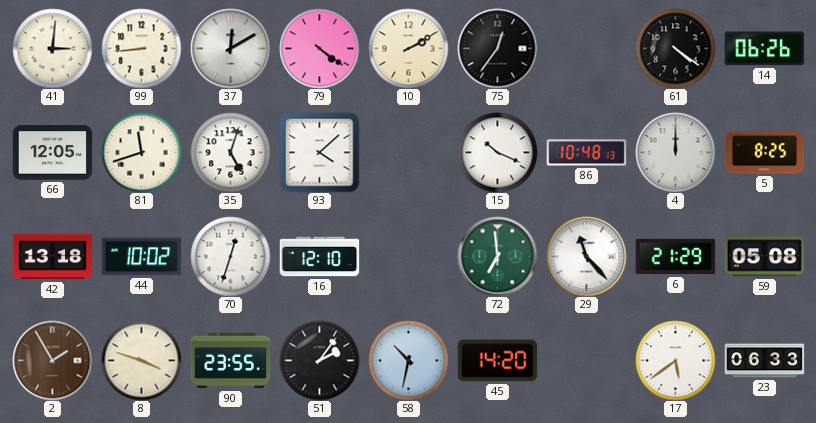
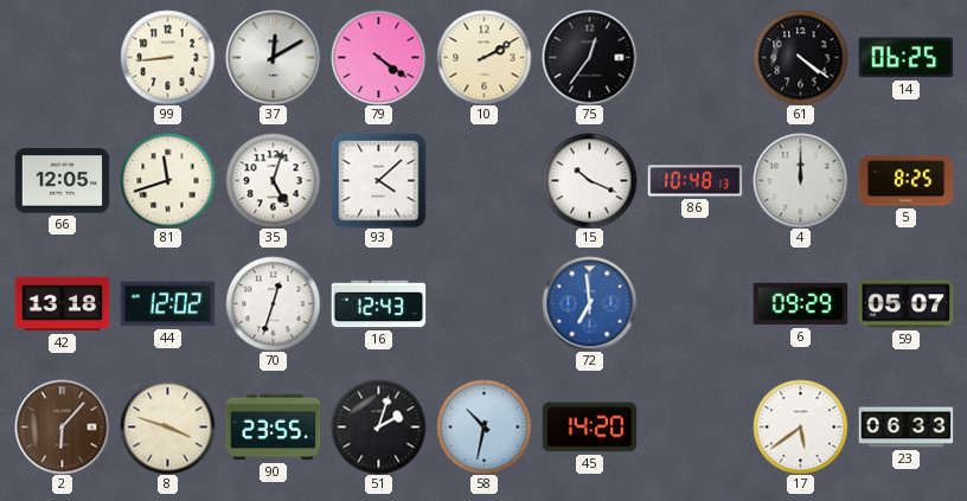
41: 3:01 -> none
14: 06:26 -> 06:25
44: 10:02 -> 12:02
16: 12:10 -> 12:43
72 dial: green -> blue
29: 11:23 -> none
6: 21:29 -> 09:29
59: 05:08 -> 05:07
2: 1:55 -> 6:07
51: 2:06 -> 2:03
